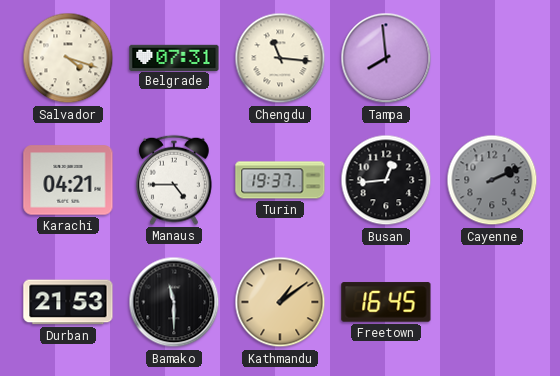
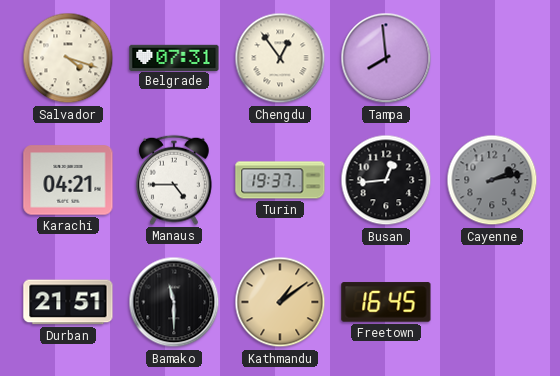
Chengdu: 11:16 -> 12:54
Cayenne: 2:11 -> 2:13
Durban: 21:53 -> 21:51
